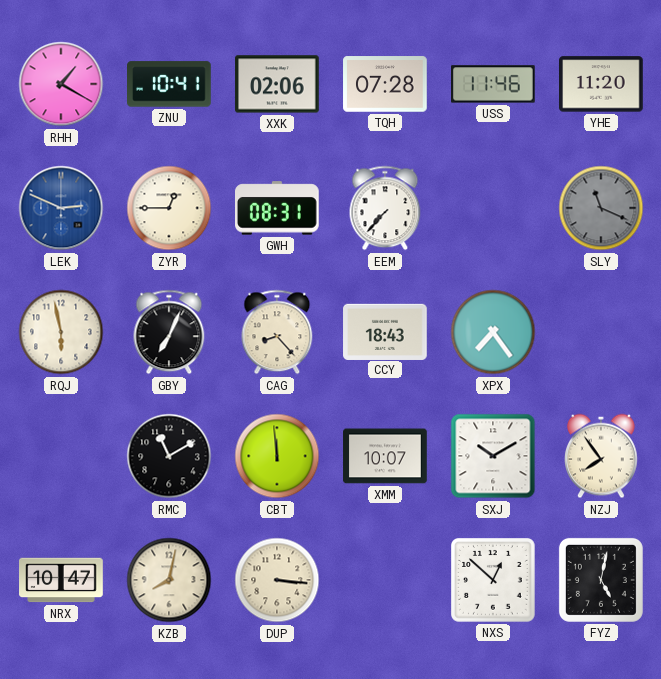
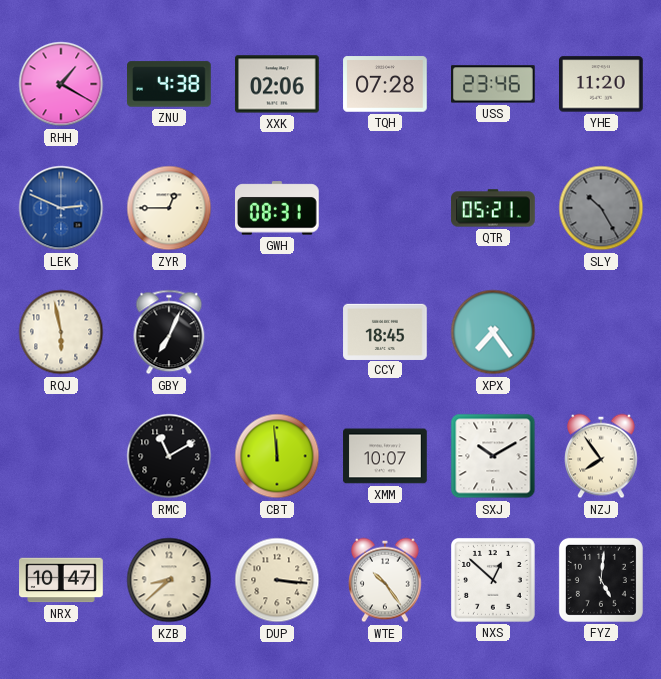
ZNU: 10:41 -> 4:38
USS: 11:46 -> 23:46
EEM: 7:37 -> none
QTR: none -> 05:21
SLY: 11:19 -> 10:25
CAG: 8:23 -> none
CCY: 18:43 -> 18:45
KZB: 8:02 -> 8:38
WTE: none -> 10:24
FYZ: 5:02 -> 5:01
